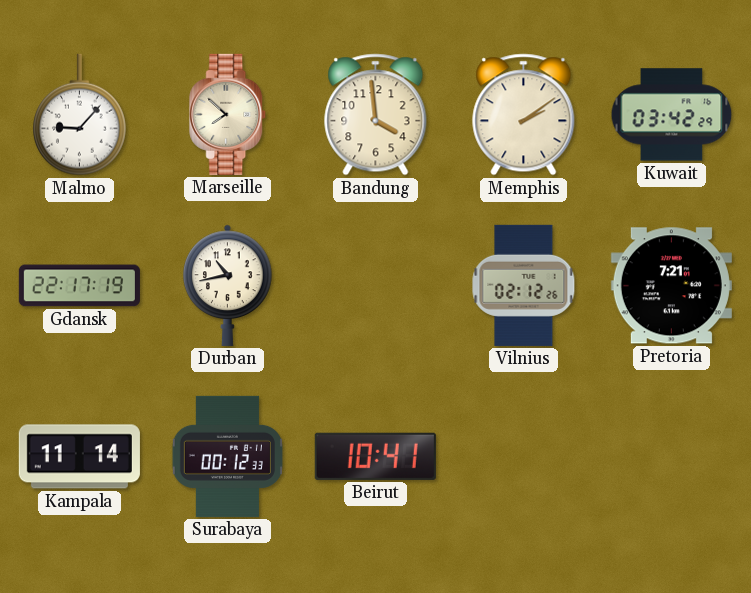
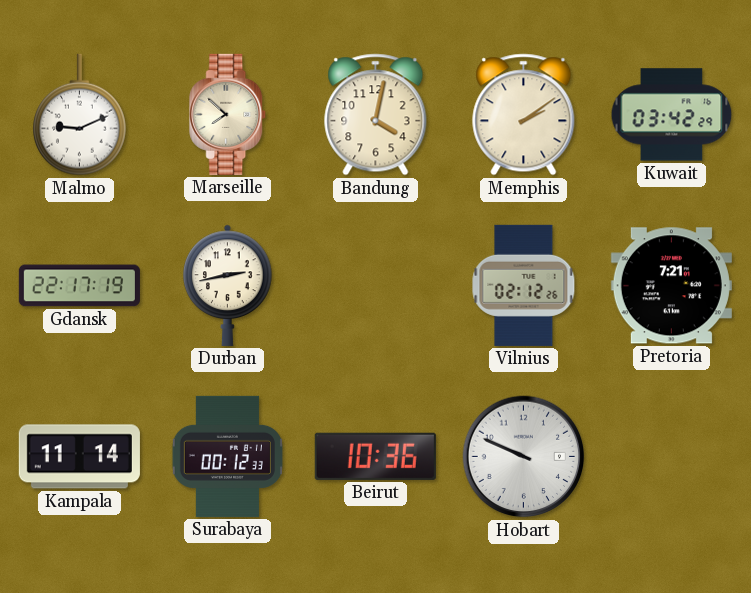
Malmo: 9:07 -> 9:11
Bandung: 3:59 -> 4:02
Durban: 10:43 -> 2:43
Beirut: 10:41 -> 10:36
Hobart: none -> 9:49
